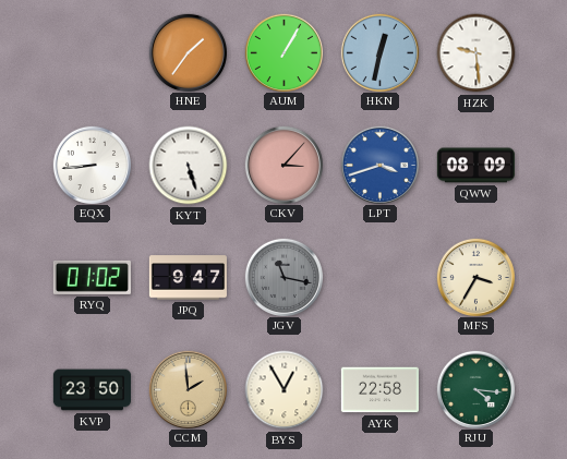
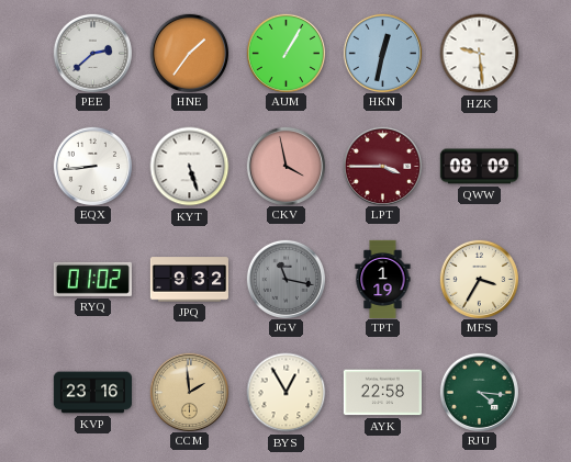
PEE: none -> 2:38
CKV: 3:07 -> 3:58
LPT: 3:42 -> 3:45
LPT dial: blue -> burgundy
JPQ: 9:47 -> 9:32
TPT: none -> 1:19
KVP: 23:50 -> 23:16
